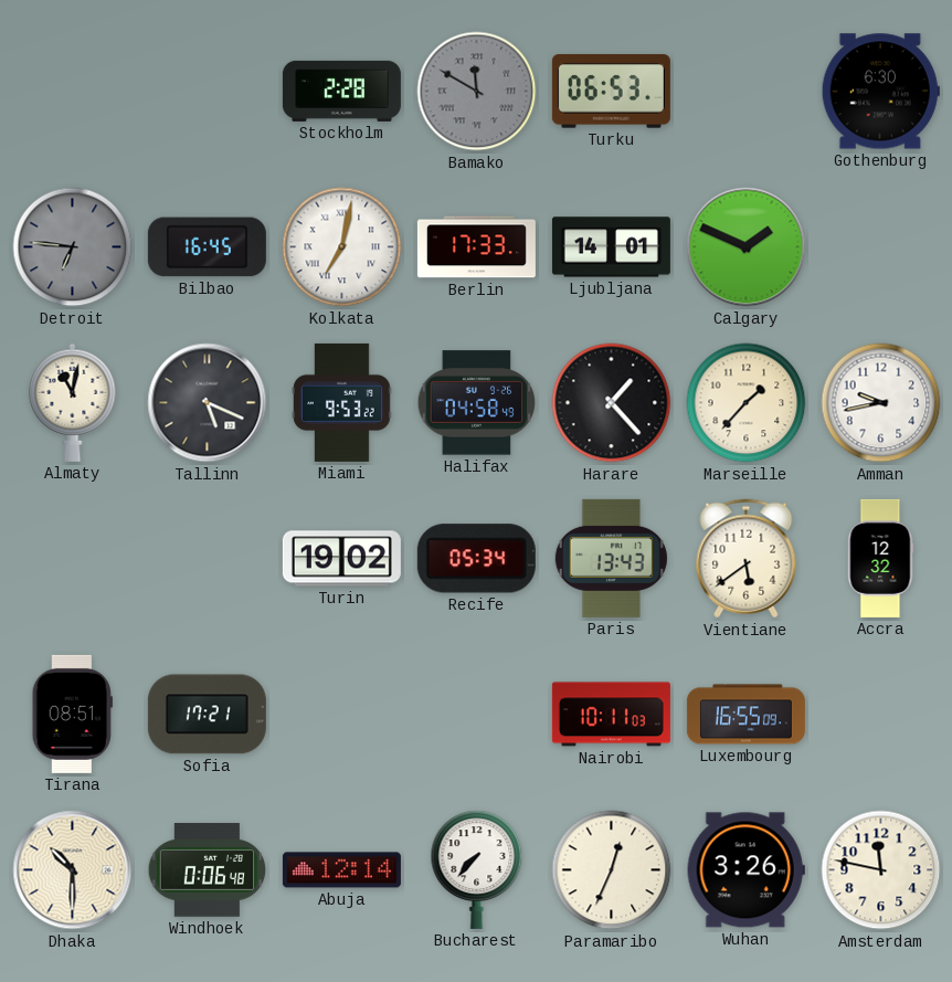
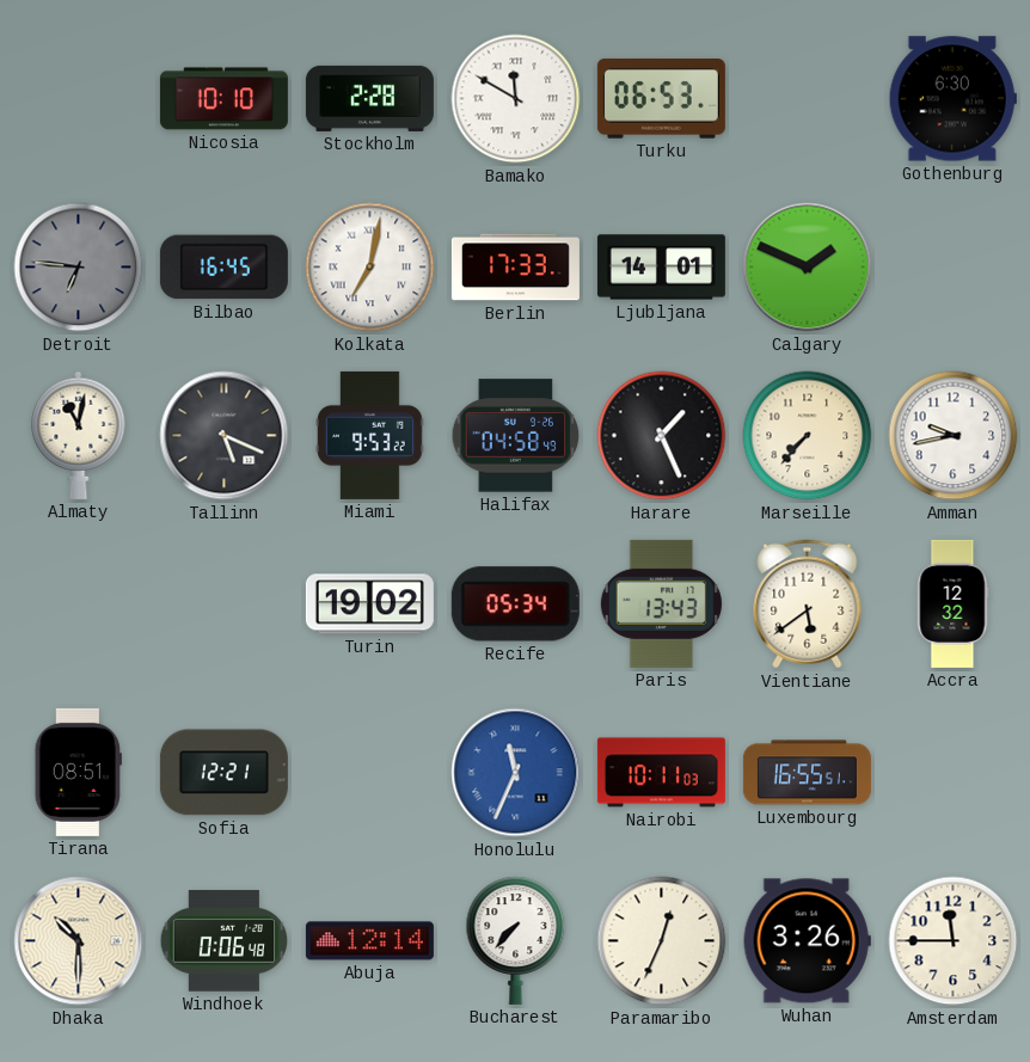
Nicosia: none -> 10:10
Bamako dial: grey -> white
Harare: 1:23 -> 1:26
Marseille: 1:37 -> 7:37
Sofia: 17:21 -> 12:21
Honolulu: none -> 11:34
Luxembourg: 16:55:09 -> 16:55:51
Amsterdam: 11:47 -> 11:45
